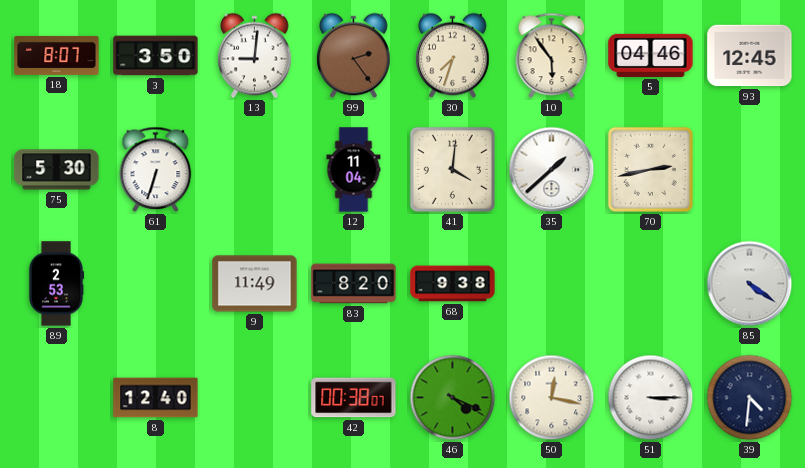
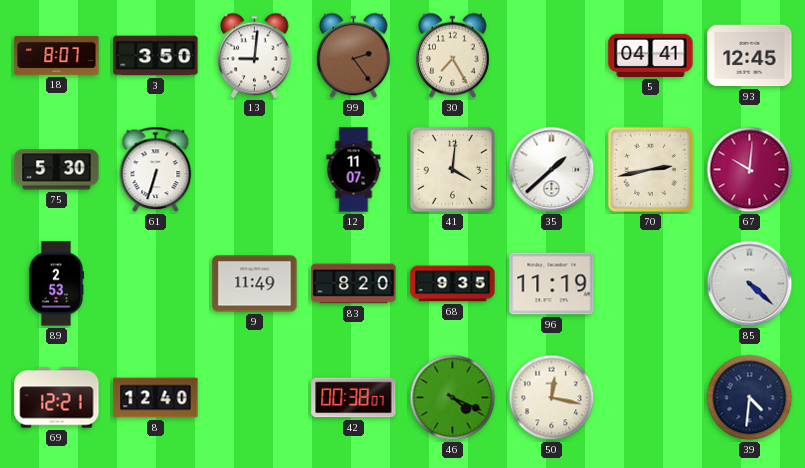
30: 7:33 -> 7:25
10: 5:54 -> none
5: 04:46 -> 04:41
12: 11:04 -> 11:07
67: none -> 10:01
68: 9:38 -> 9:35
96: none -> 11:19
85: 4:21 -> 4:22
69: none -> 12:21
51: 3:15 -> none
